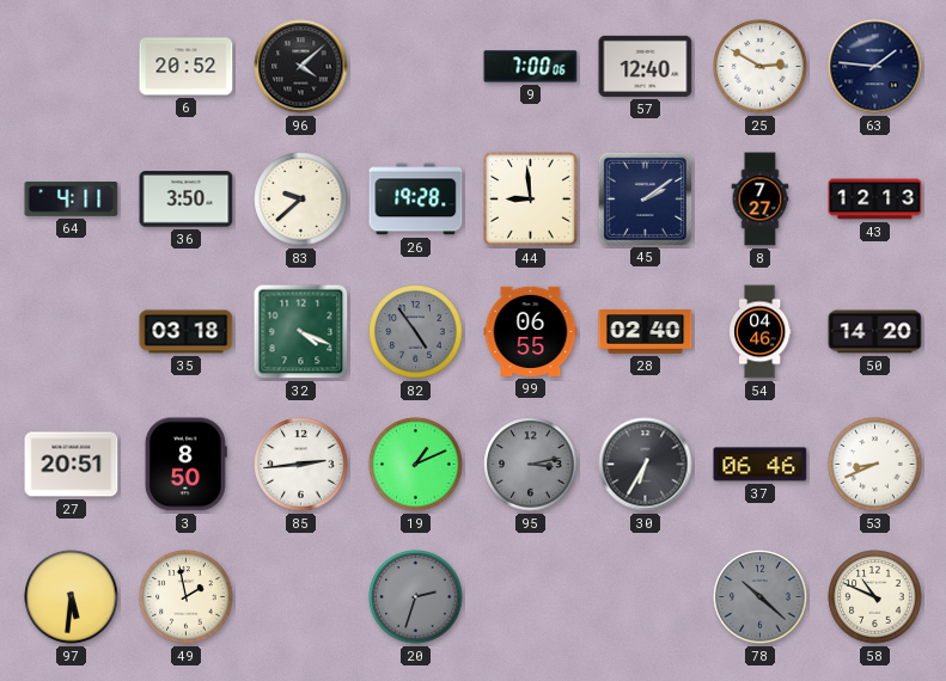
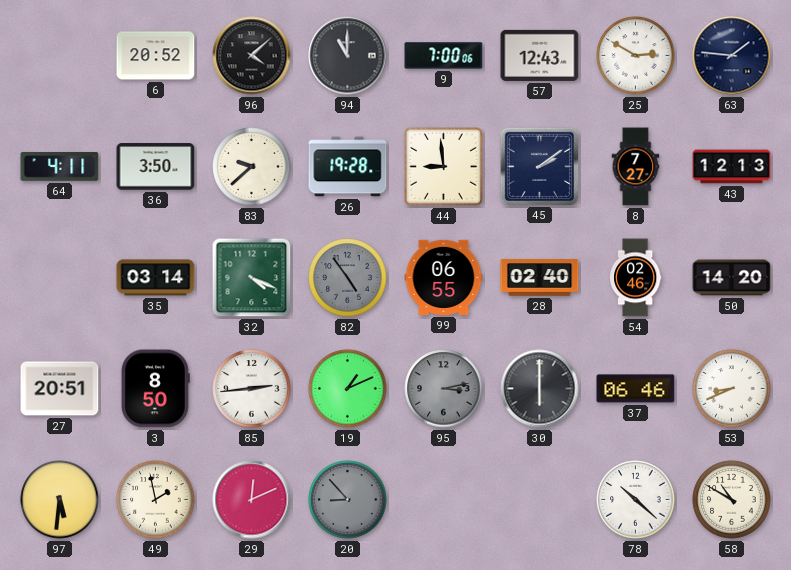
94: none -> 11:00
57: 12:40 -> 12:43
35: 03:18 -> 03:14
54: 04:46 -> 02:46
30: 6:35 -> 6:00
29: none -> 12:11
20: 2:33 -> 8:53
78 dial: grey -> white
58: 10:49 -> 10:50
